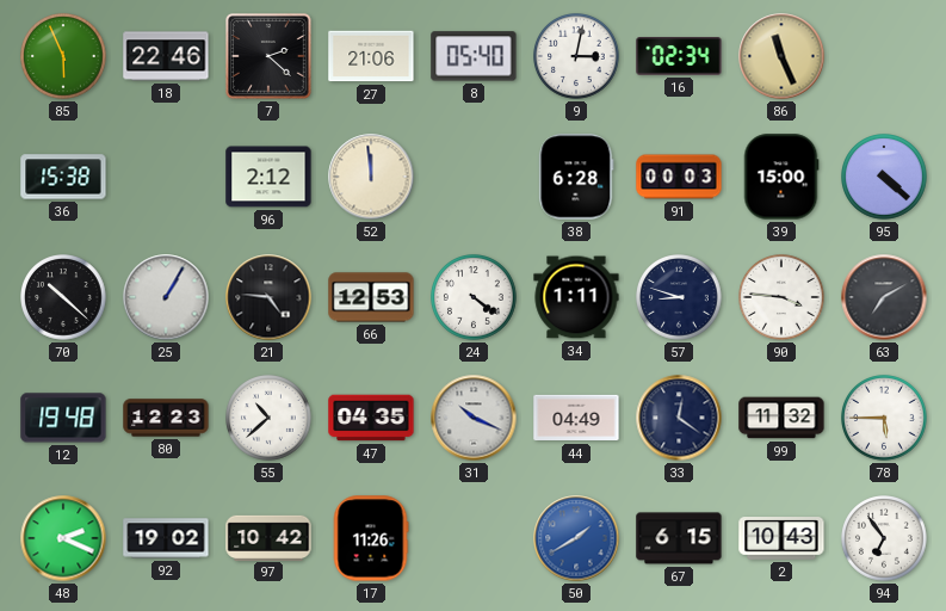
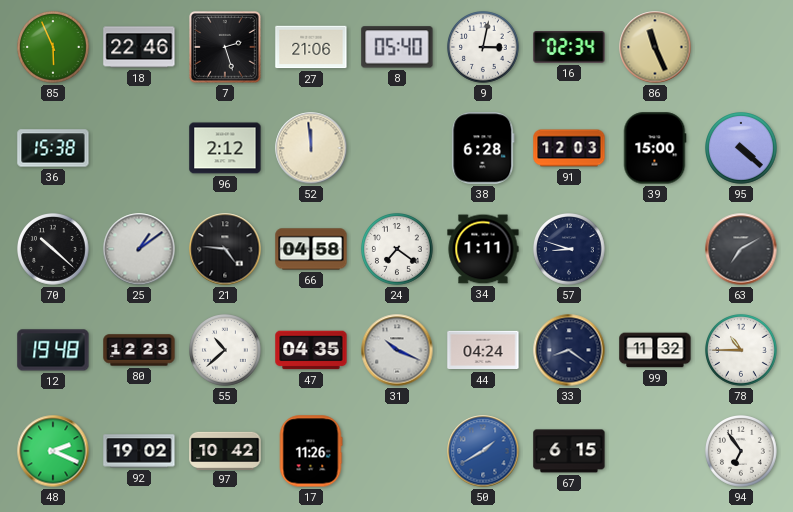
7: 2:22 -> 2:27
91: 00:03 -> 12:03
25: 1:05 -> 1:09
66: 12:53 -> 04:58
24: 4:21 -> 7:21
90: 3:46 -> none
44: 04:49 -> 04:24
33: 12:21 -> 8:21
78: 5:45 -> 10:45
2: 10:43 -> none
